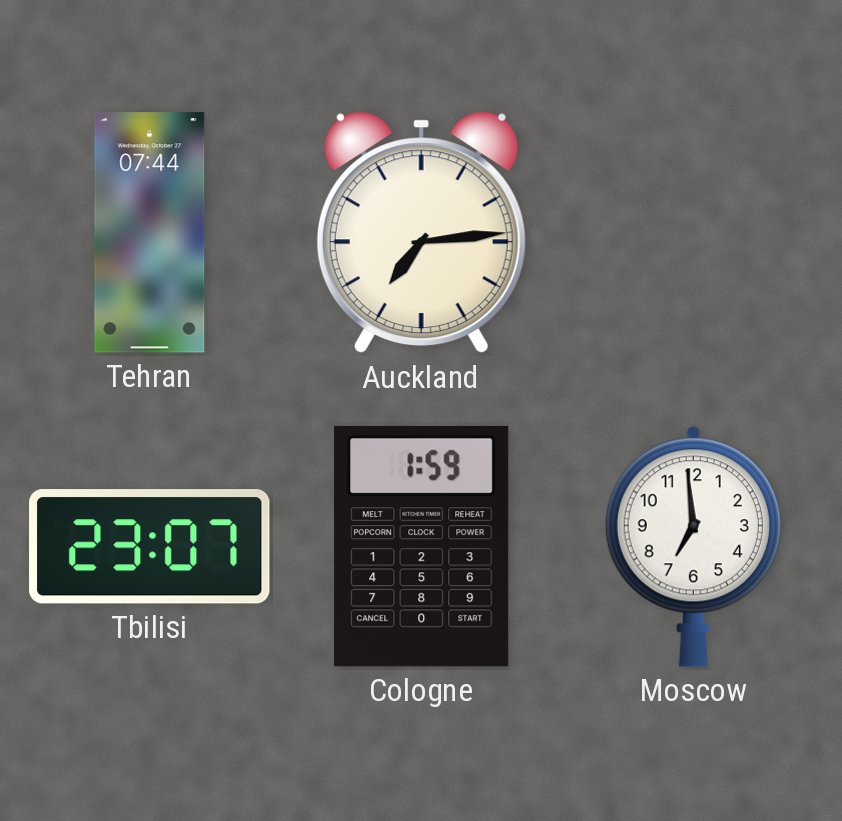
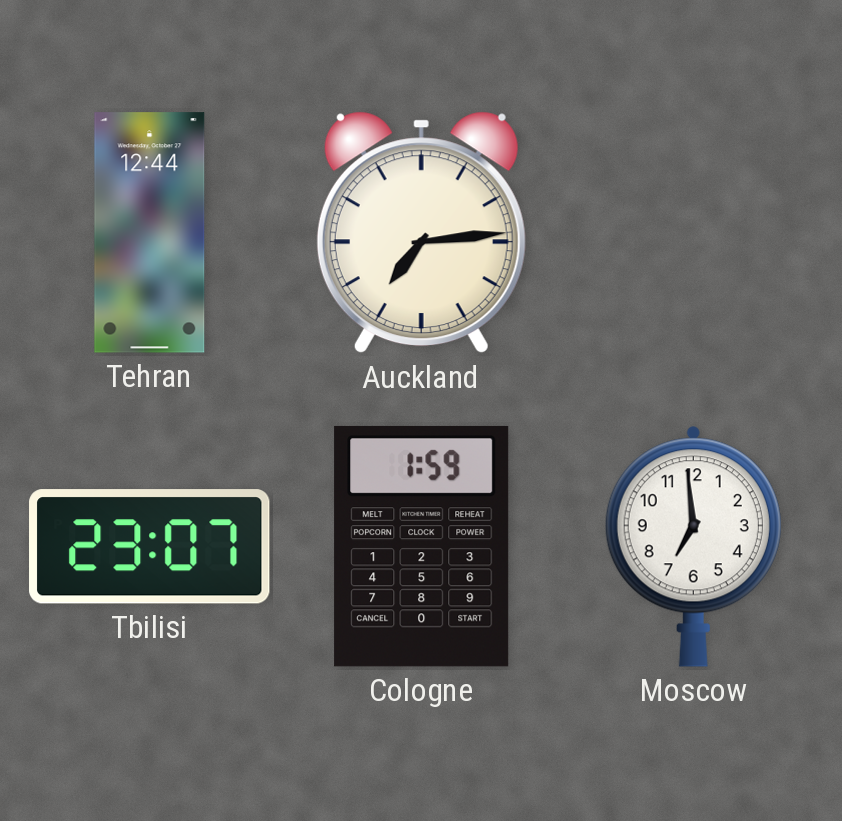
Tehran: 07:44 -> 12:44
